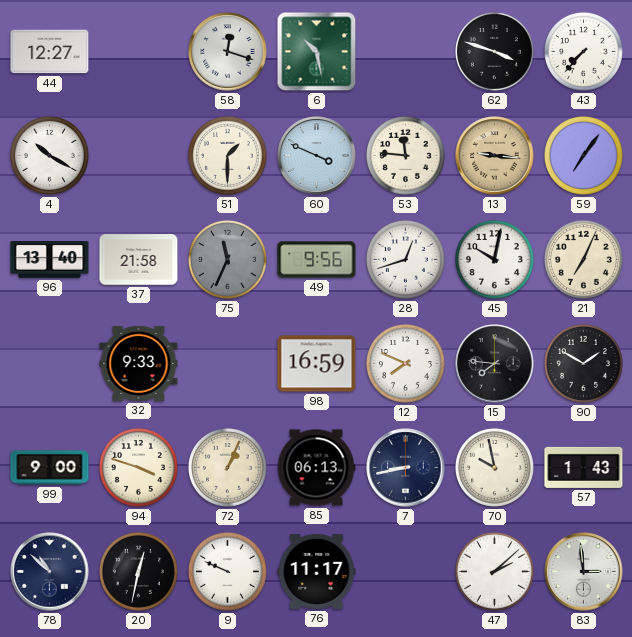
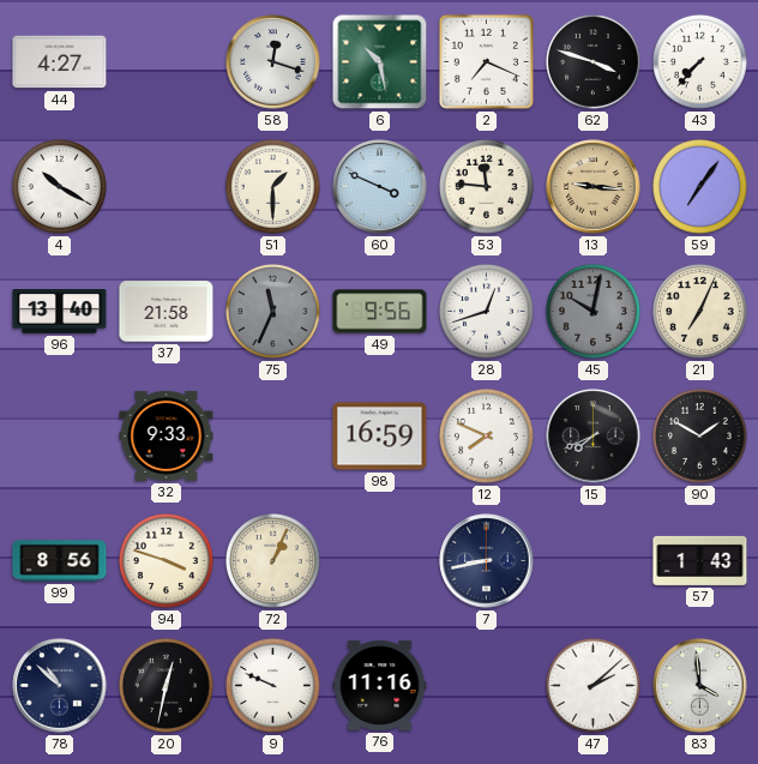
44: 12:27 -> 4:27
2: none -> 7:19
45 dial: white -> grey
15: 7:46 -> 7:41
99: 9:00 -> 8:56
85: 06:13 -> none
70: 9:58 -> none
76: 11:17 -> 11:16
83: 2:59 -> 3:59
